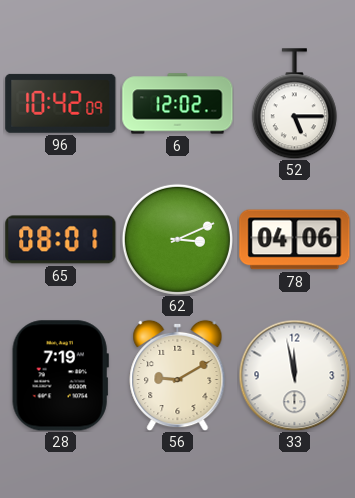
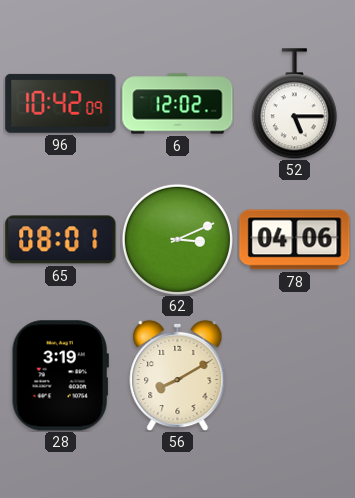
28: 7:19 -> 3:19
56: 9:10 -> 8:10
33: 11:58 -> none
